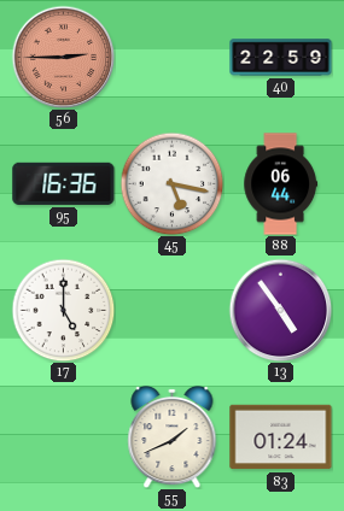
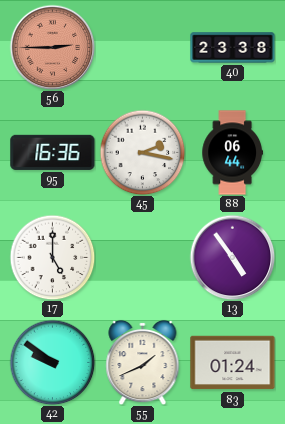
40: 22:59 -> 23:38
45: 5:17 -> 2:17
42: none -> 9:51
